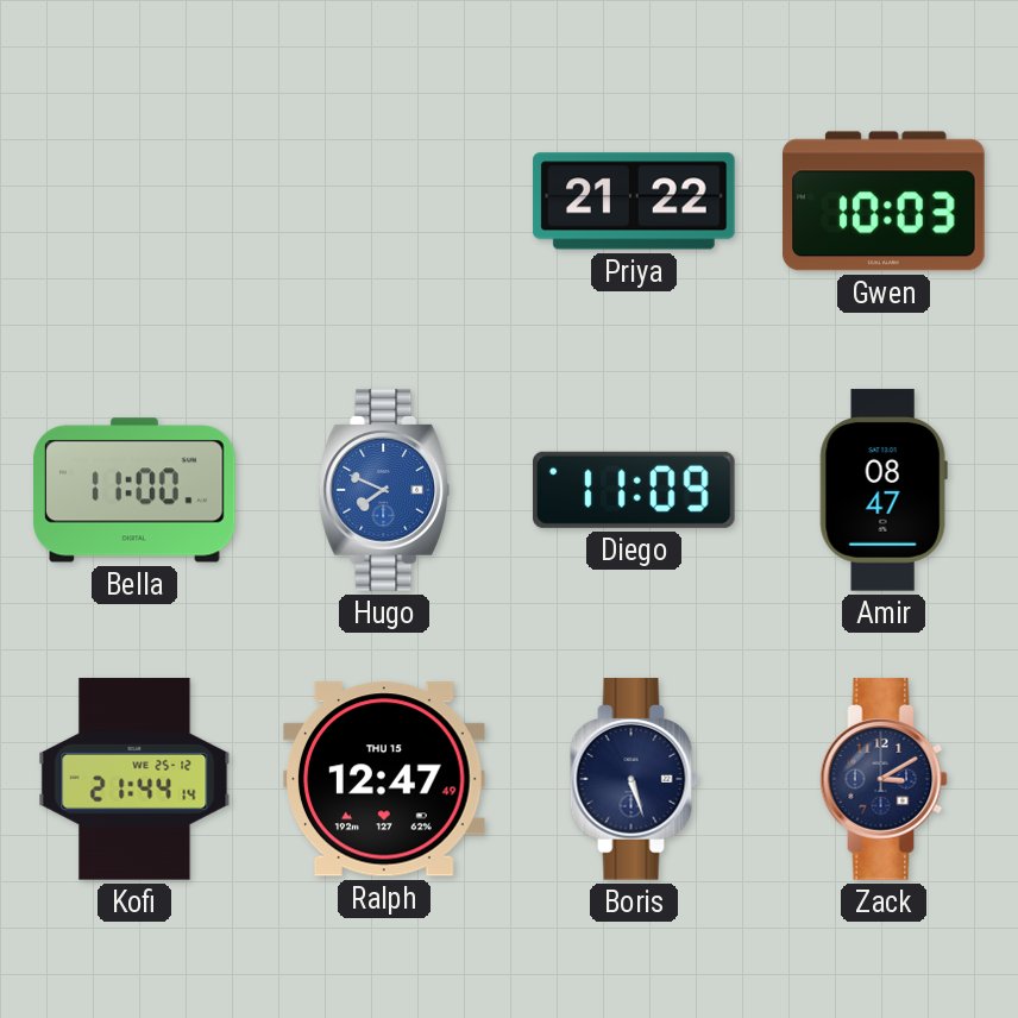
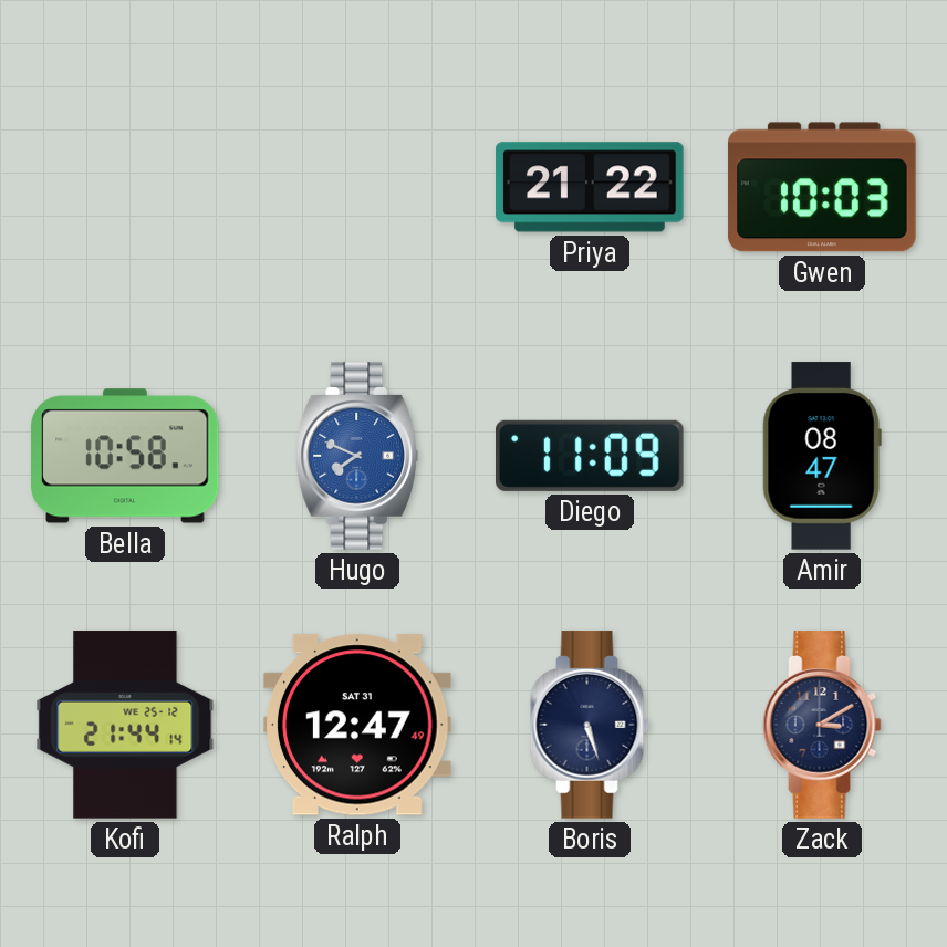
Bella: 11:00 -> 10:58
Ralph date: THU 15 -> SAT 31
